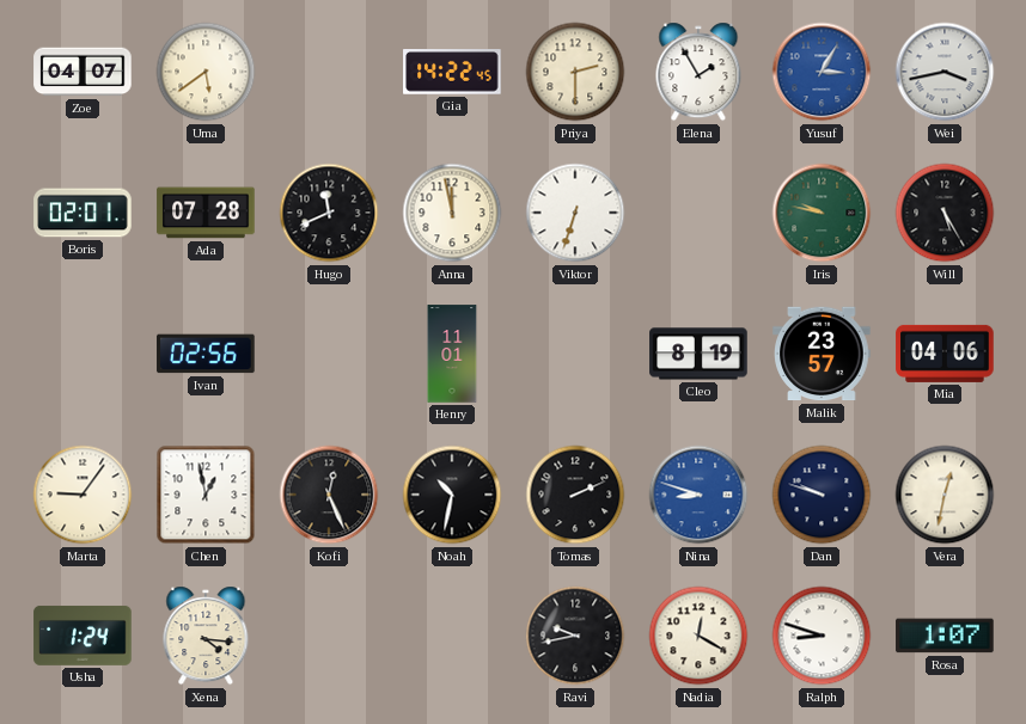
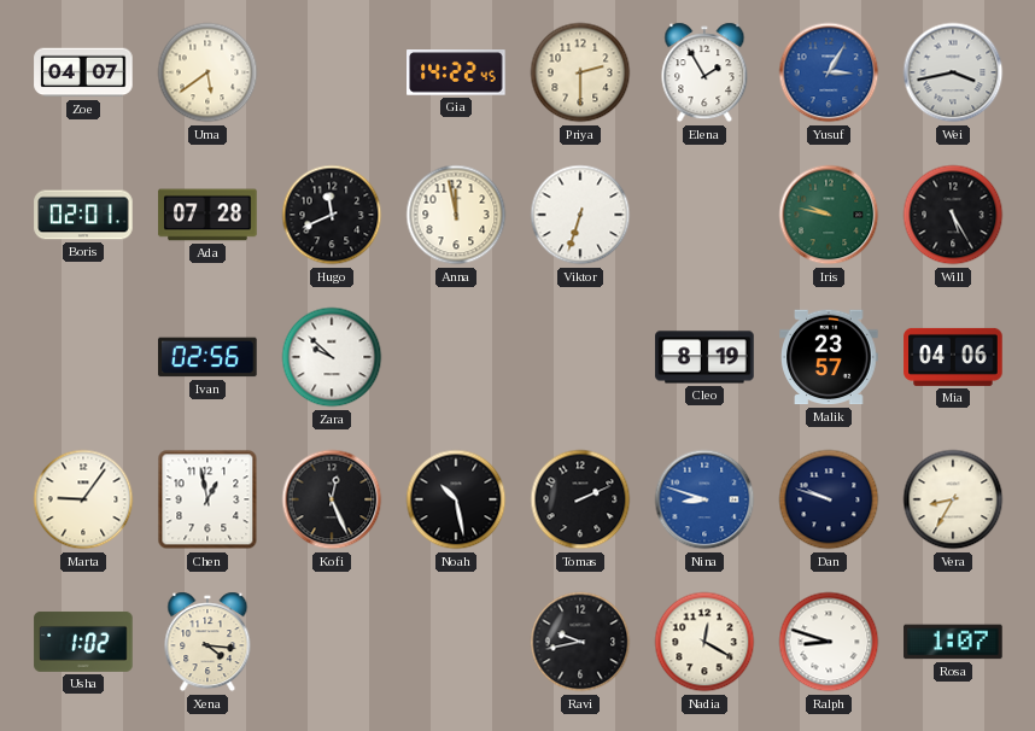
Zara: none -> 9:52
Henry: 11:01 -> none
Noah: 10:32 -> 10:28
Vera: 12:32 -> 8:35
Usha: 1:24 -> 1:02
